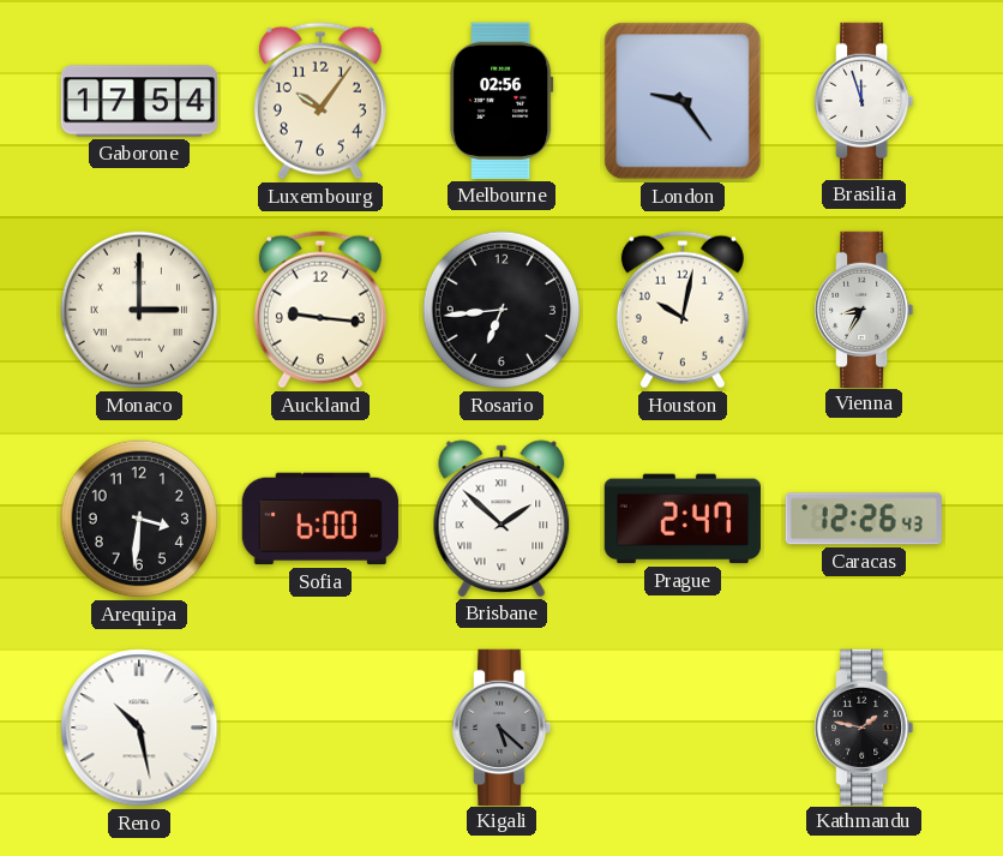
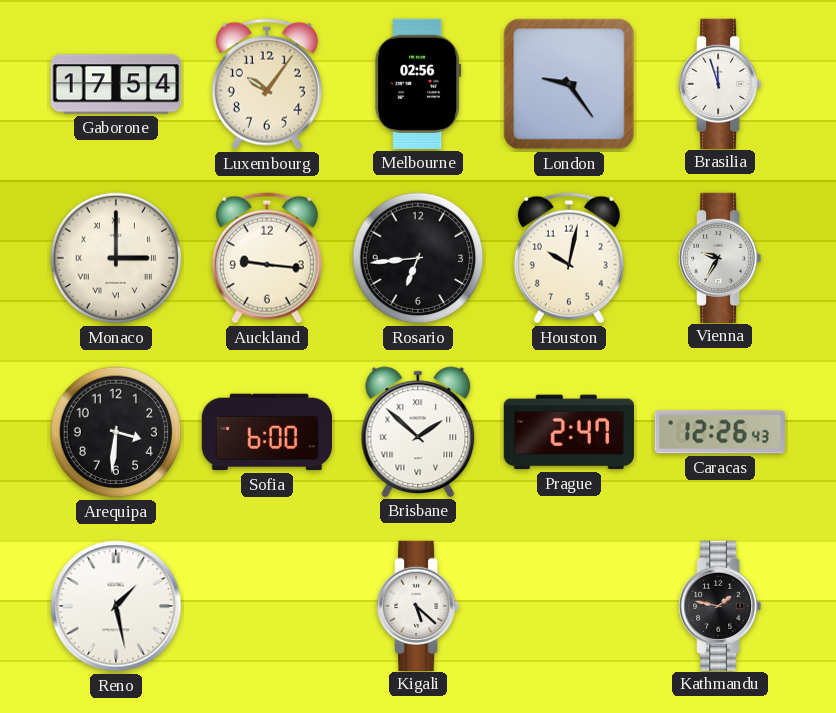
Vienna: 8:35 -> 9:35
Reno: 10:28 -> 1:28
Kigali dial: grey -> white
